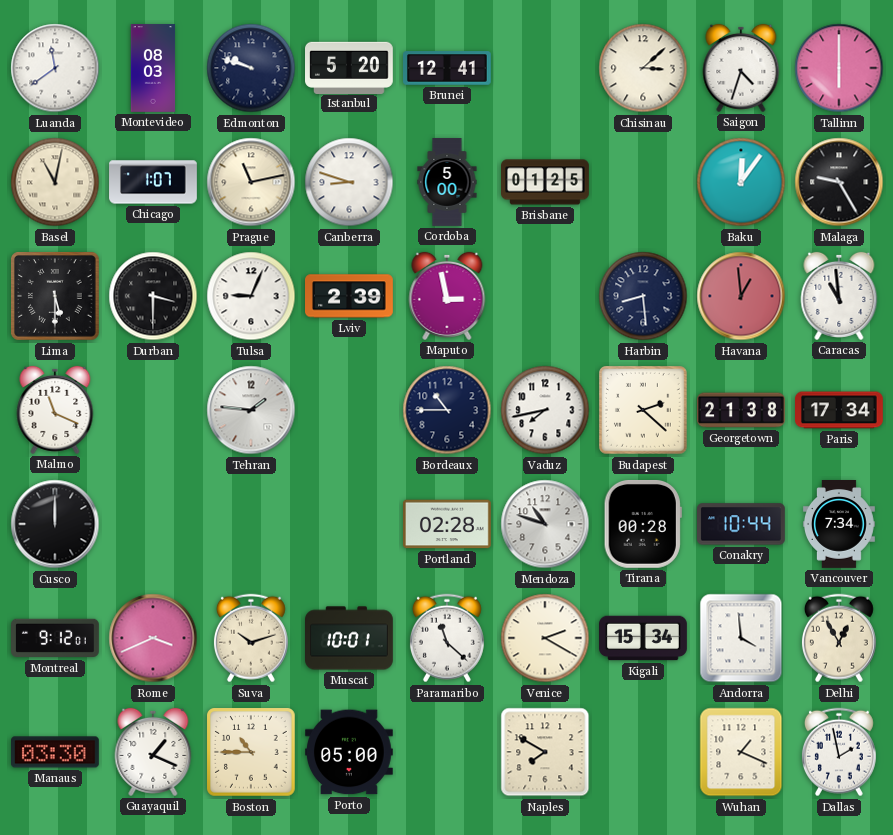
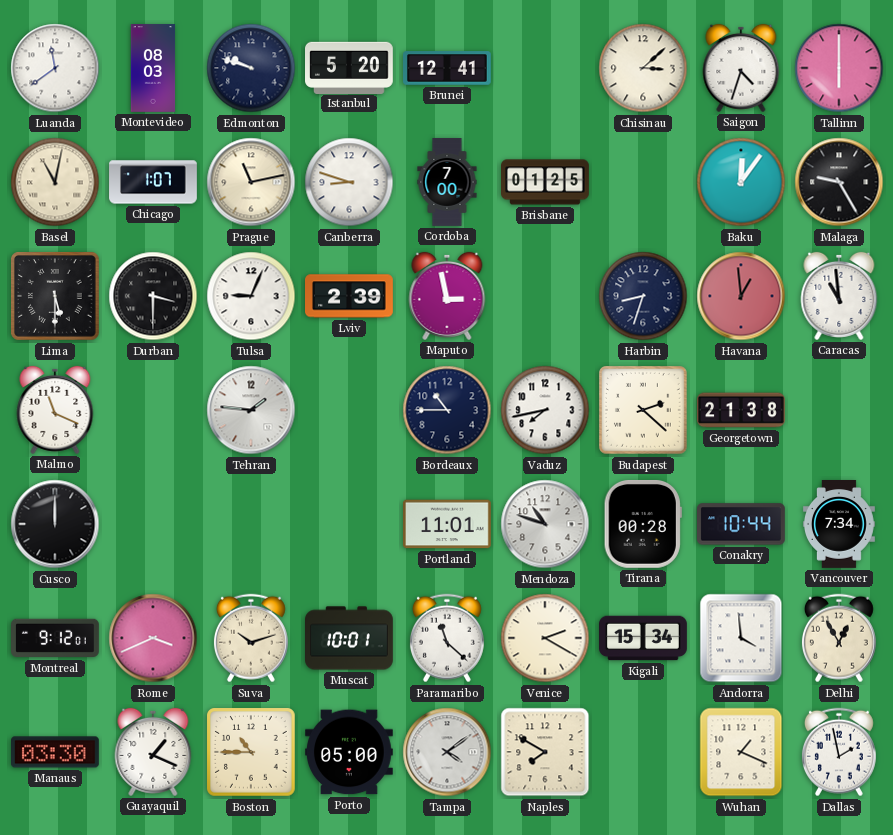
Cordoba: 5:00 -> 7:00
Harbin: 8:29 -> 8:33
Paris: 17:34 -> none
Portland: 02:28 -> 11:01
Tampa: none -> 4:09
